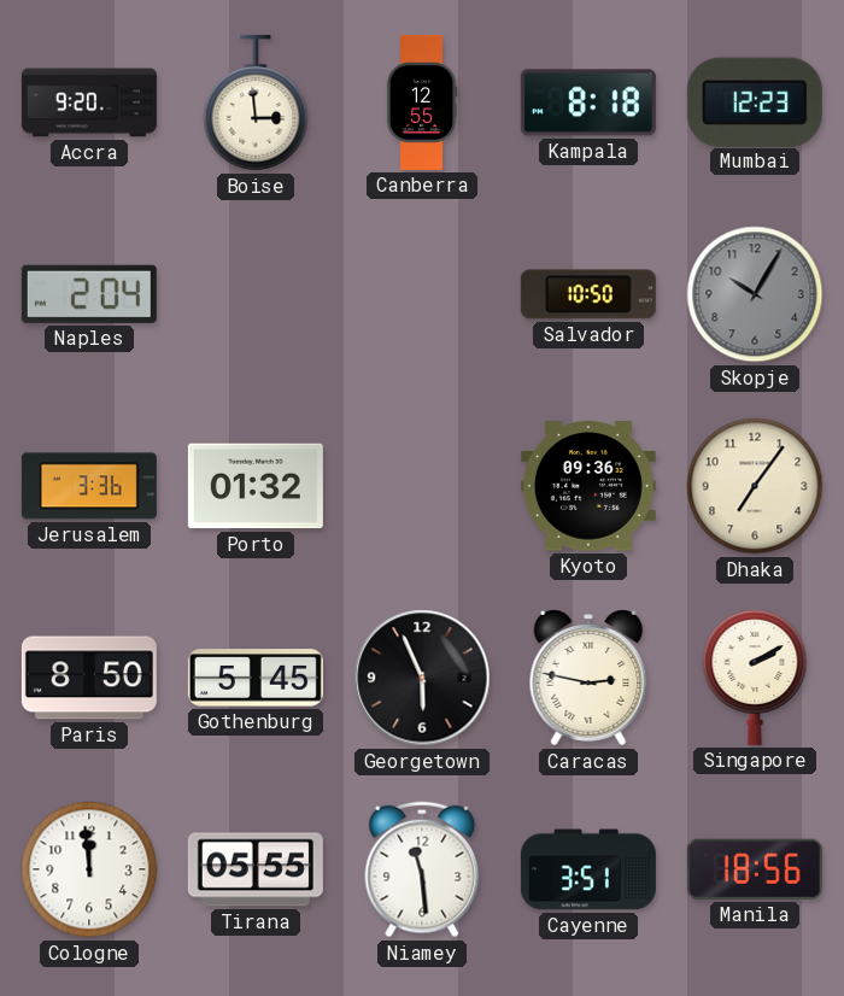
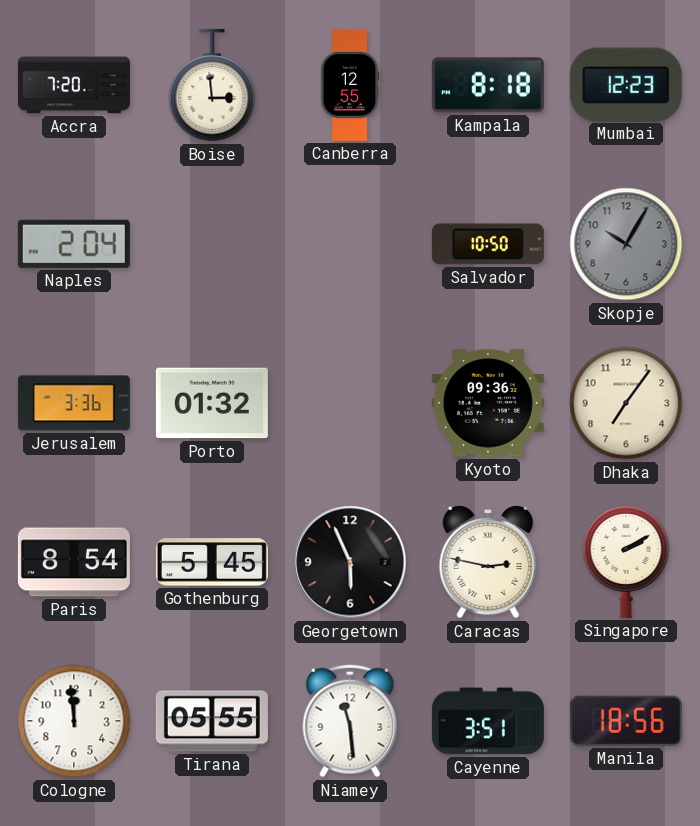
Accra: 9:20 -> 7:20
Paris: 8:50 -> 8:54
